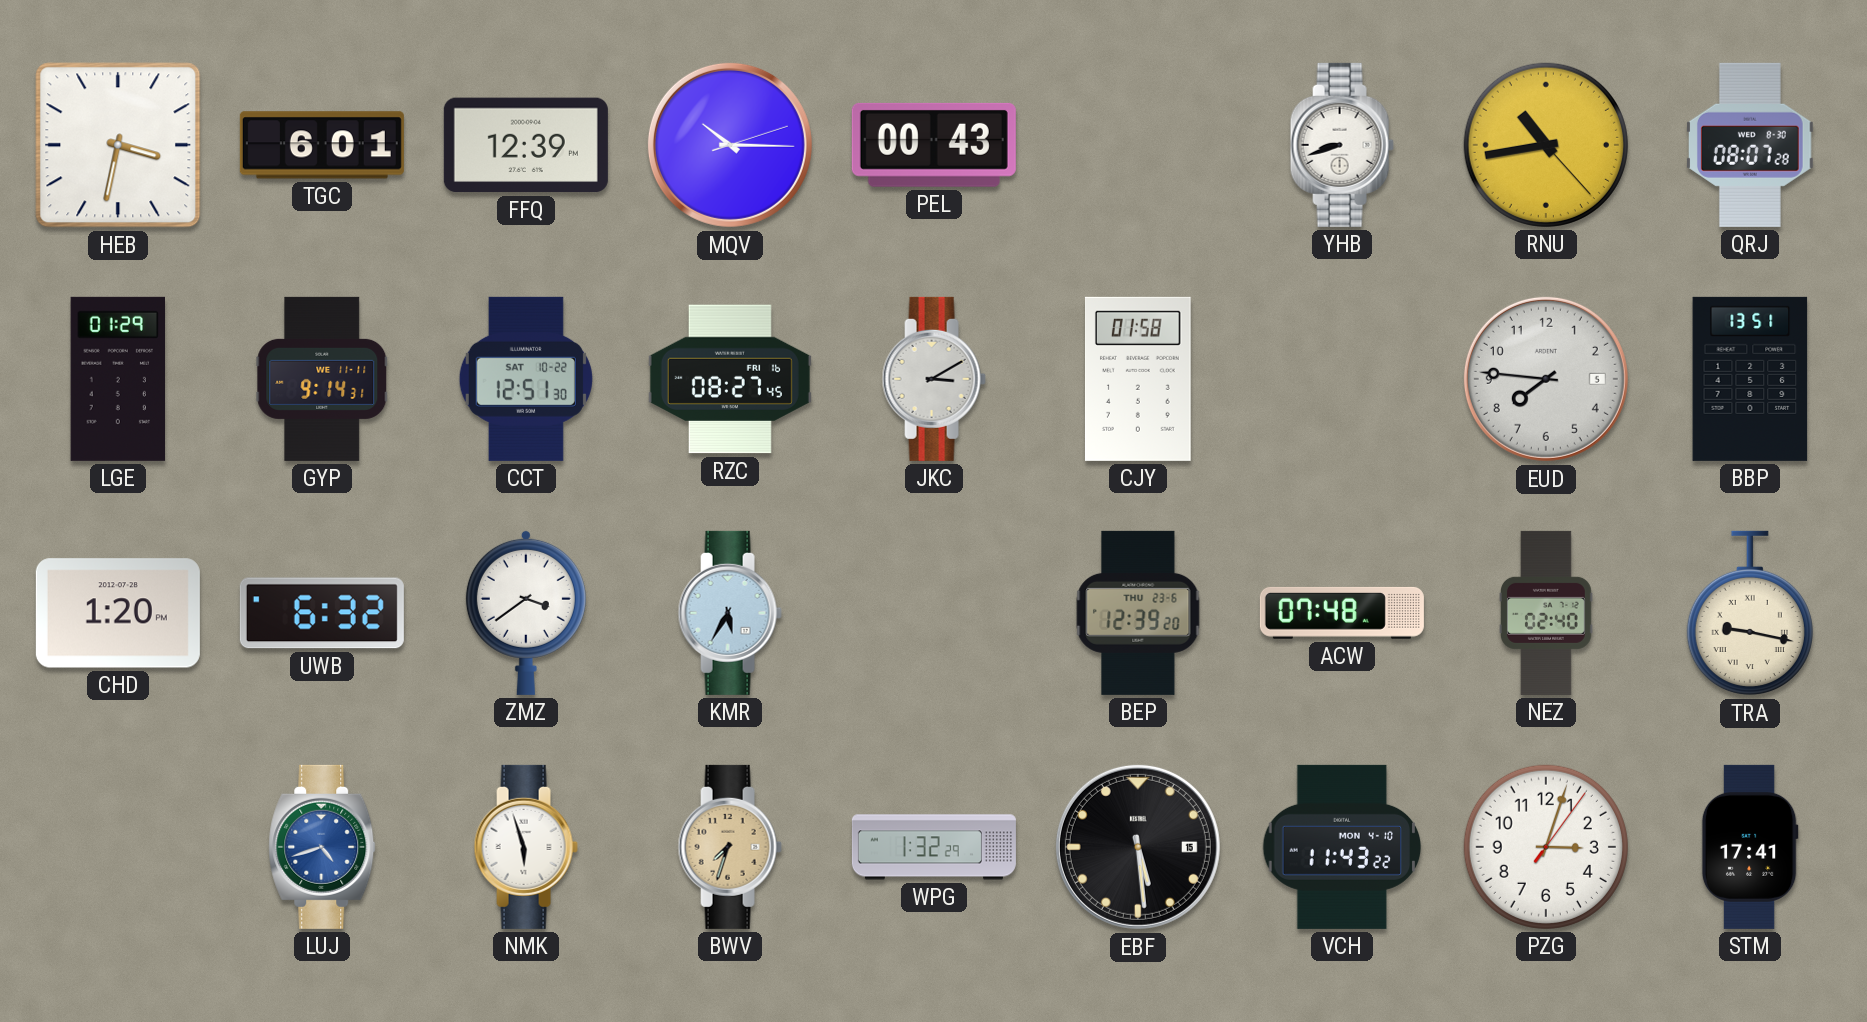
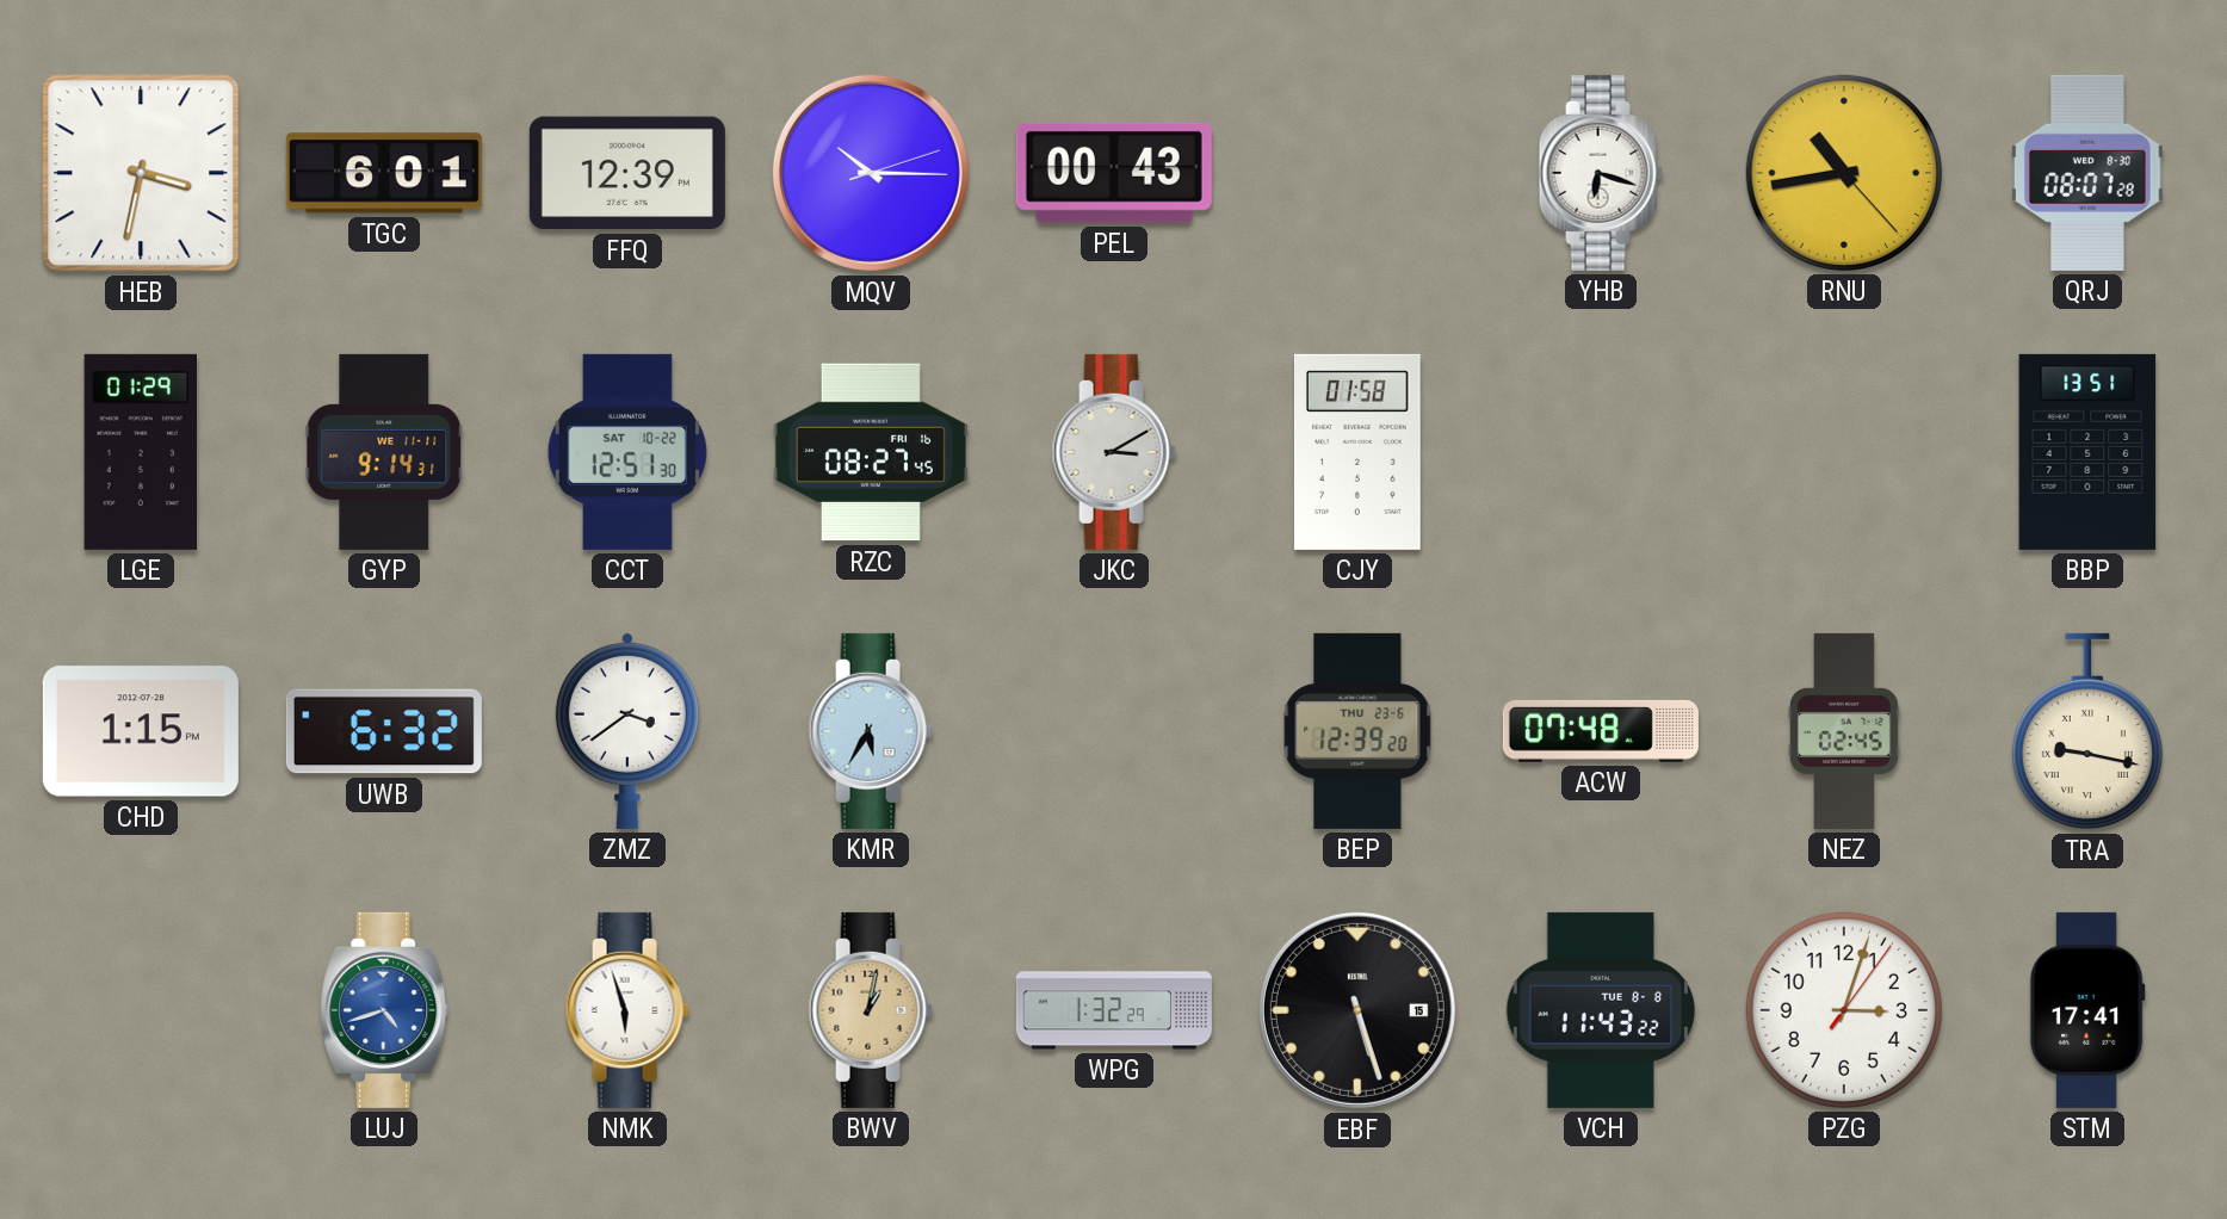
YHB: 8:42 -> 6:18
EUD: 7:46 -> none
CHD: 1:20 -> 1:15
NEZ: 02:40 -> 02:45
BWV: 7:33 -> 1:02
EBF: 5:29 -> 5:27
VCH date: MON 4-10 -> TUE 8-8
